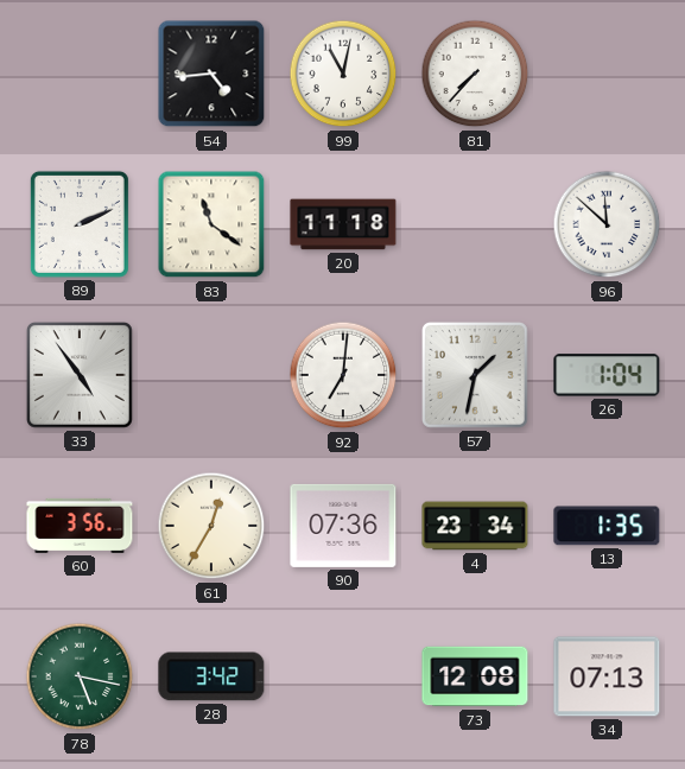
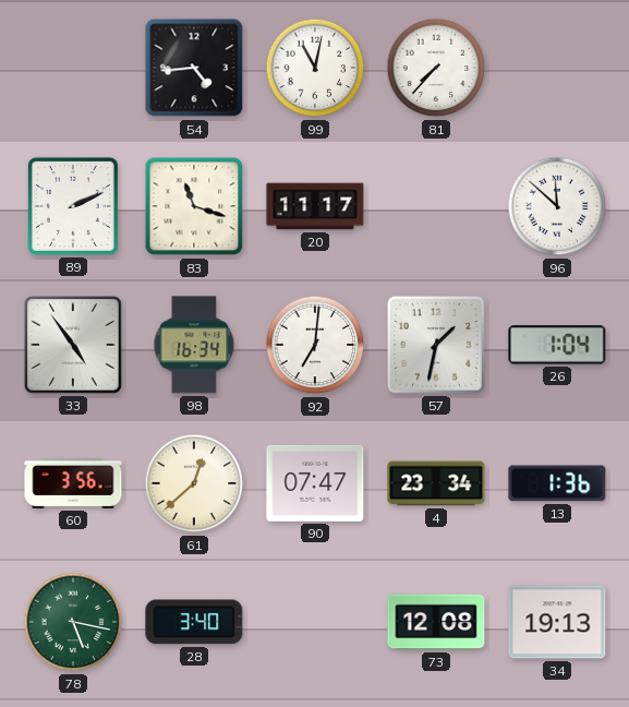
83: 11:21 -> 11:18
20: 11:18 -> 11:17
98: none -> 16:34
61: 12:35 -> 12:38
90: 07:36 -> 07:47
13: 1:35 -> 1:36
28: 3:42 -> 3:40
34: 07:13 -> 19:13
